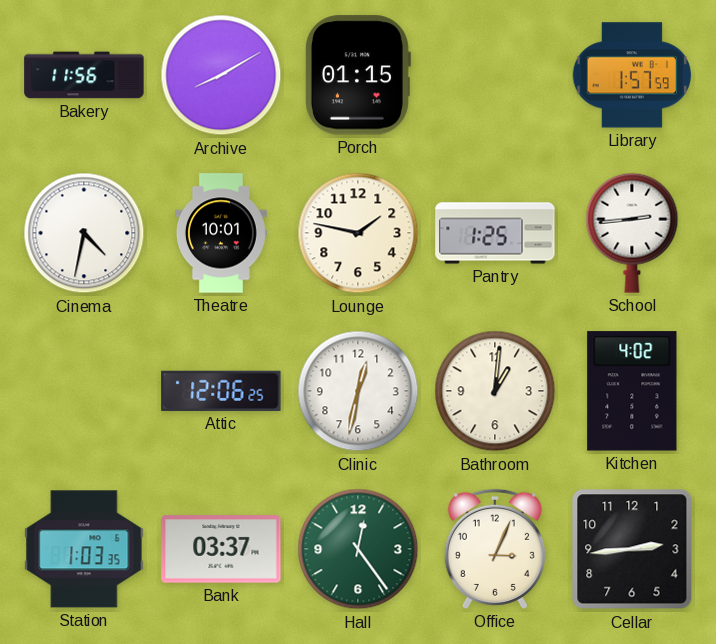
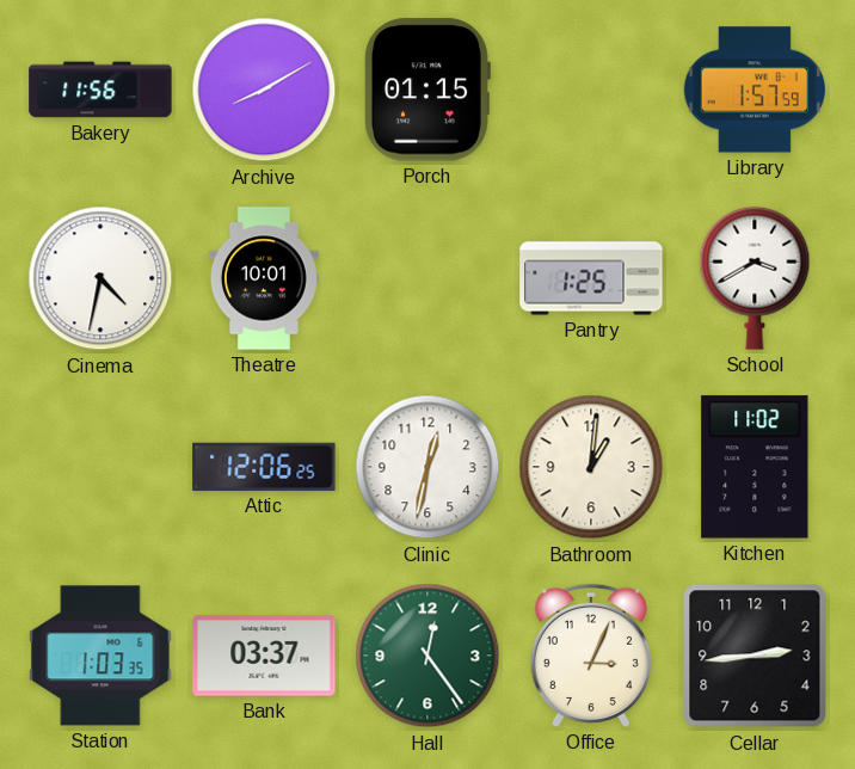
Lounge: 1:47 -> none
School: 2:44 -> 3:40
Kitchen: 4:02 -> 11:02
